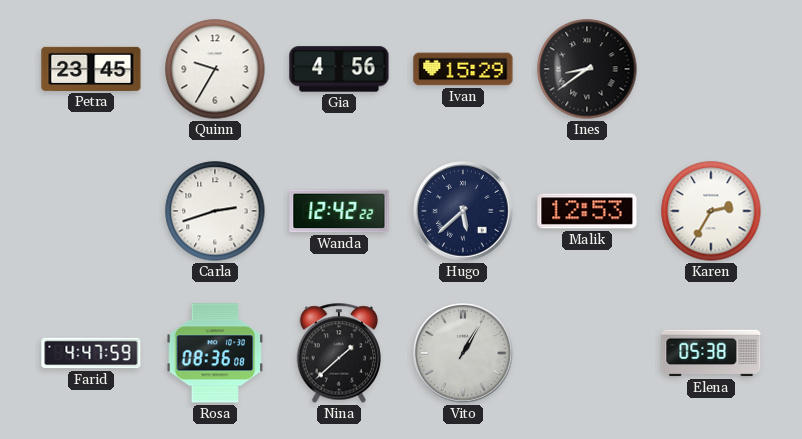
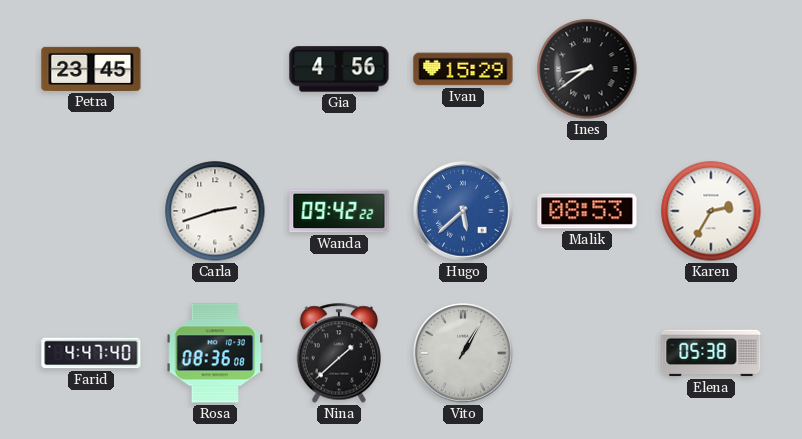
Quinn: 9:35 -> none
Wanda: 12:42 -> 09:42
Hugo dial: navy -> blue
Malik: 12:53 -> 08:53
Farid: 4:47:59 -> 4:47:40
